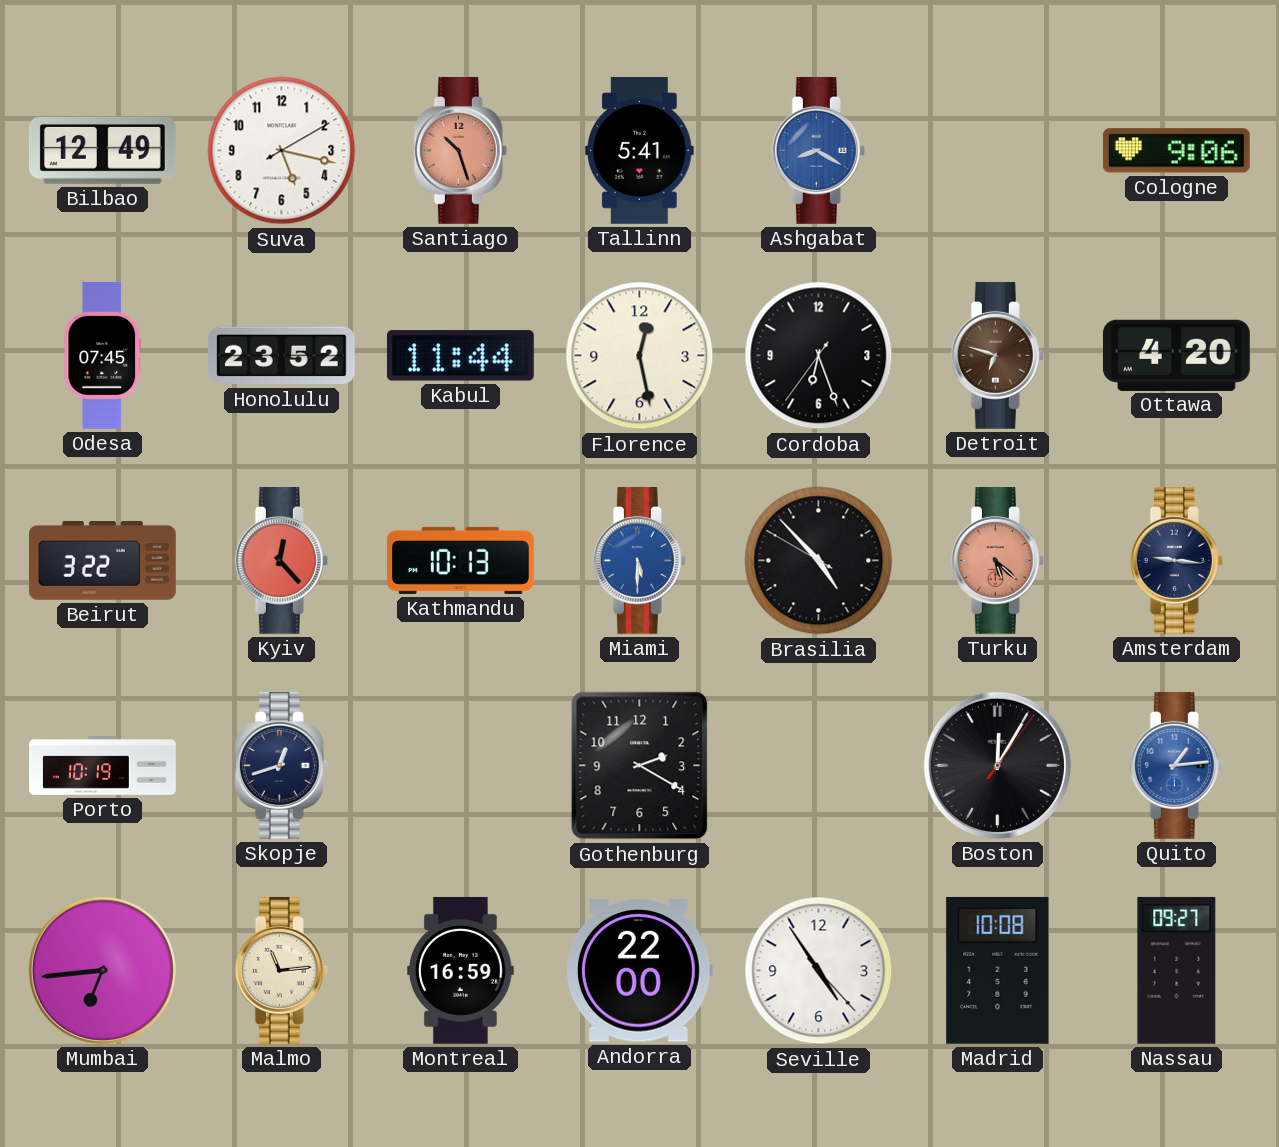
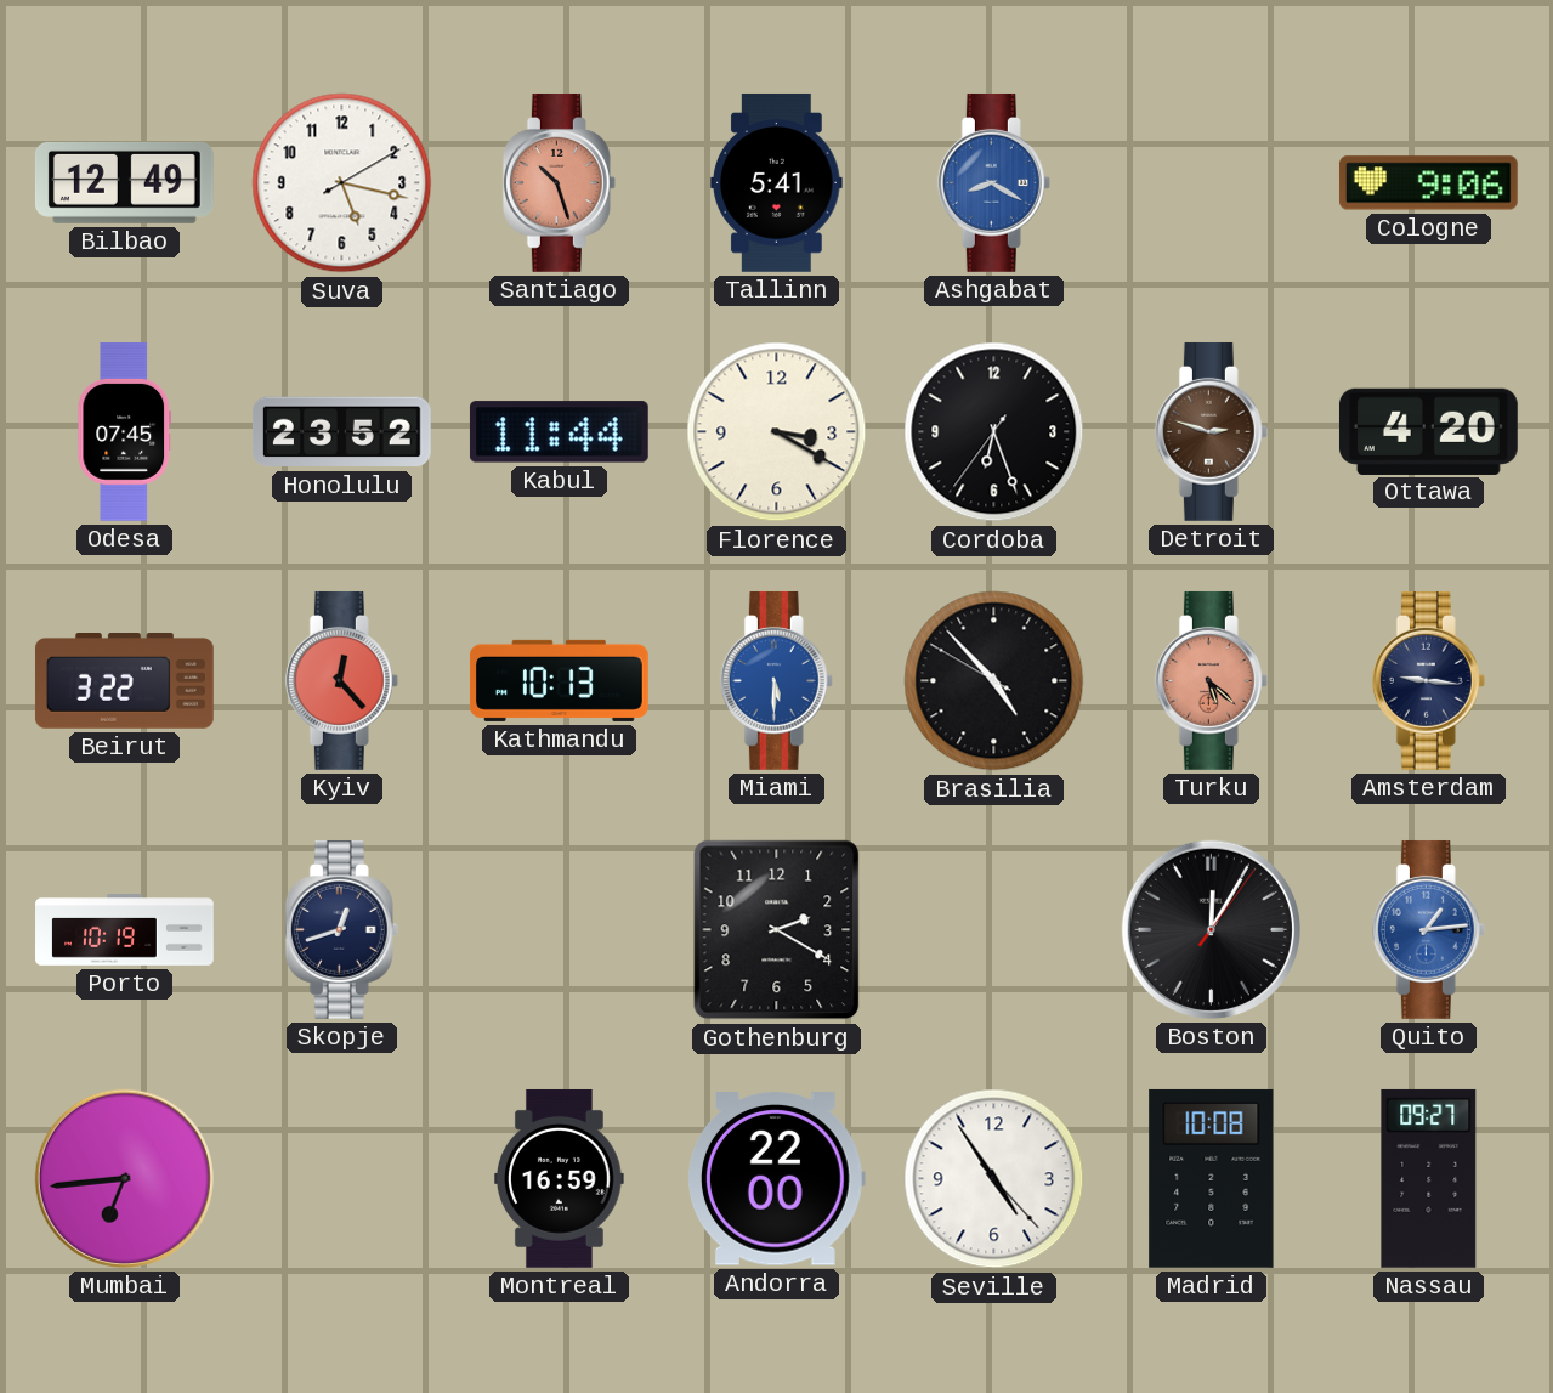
Florence: 12:28 -> 3:20
Detroit: 6:48 -> 2:48
Malmo: 11:14 -> none
